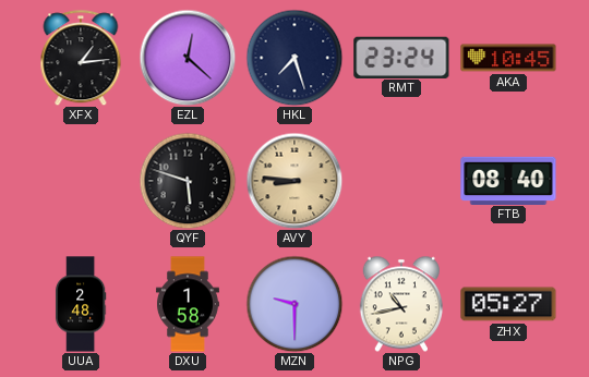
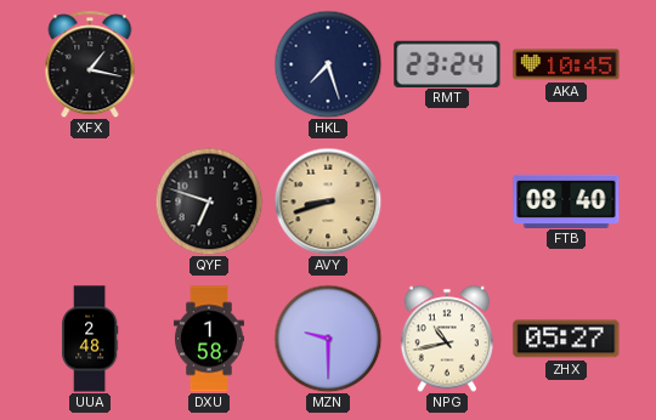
XFX: 1:14 -> 1:17
EZL: 12:22 -> none
QYF: 5:48 -> 6:48
AVY: 8:46 -> 8:42
